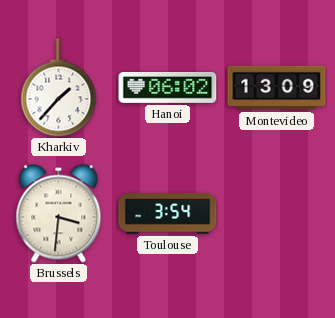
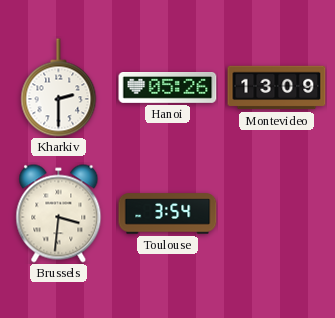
Kharkiv: 1:37 -> 2:30
Hanoi: 06:02 -> 05:26
